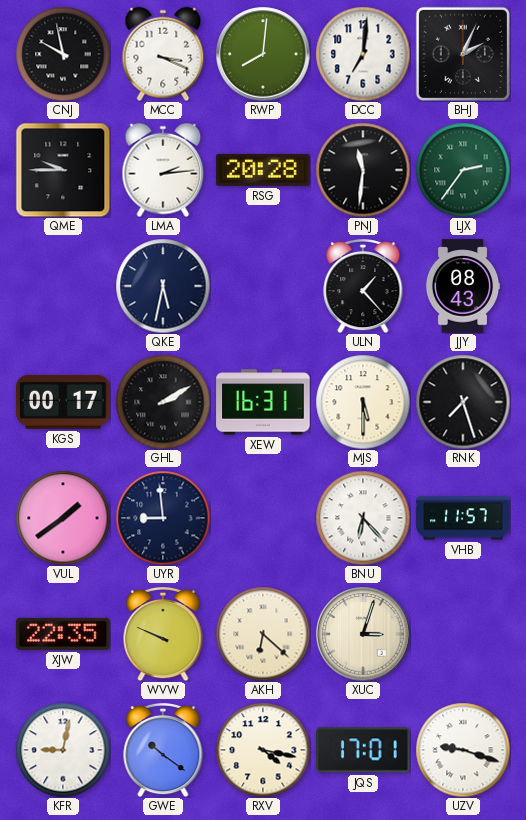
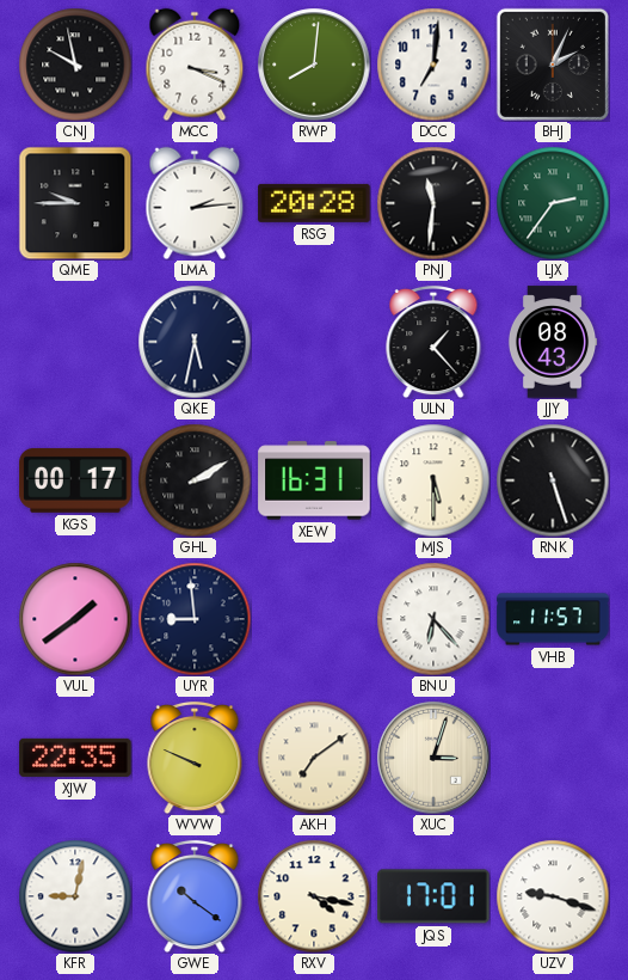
RNK: 7:27 -> 5:27
AKH: 6:22 -> 7:09
